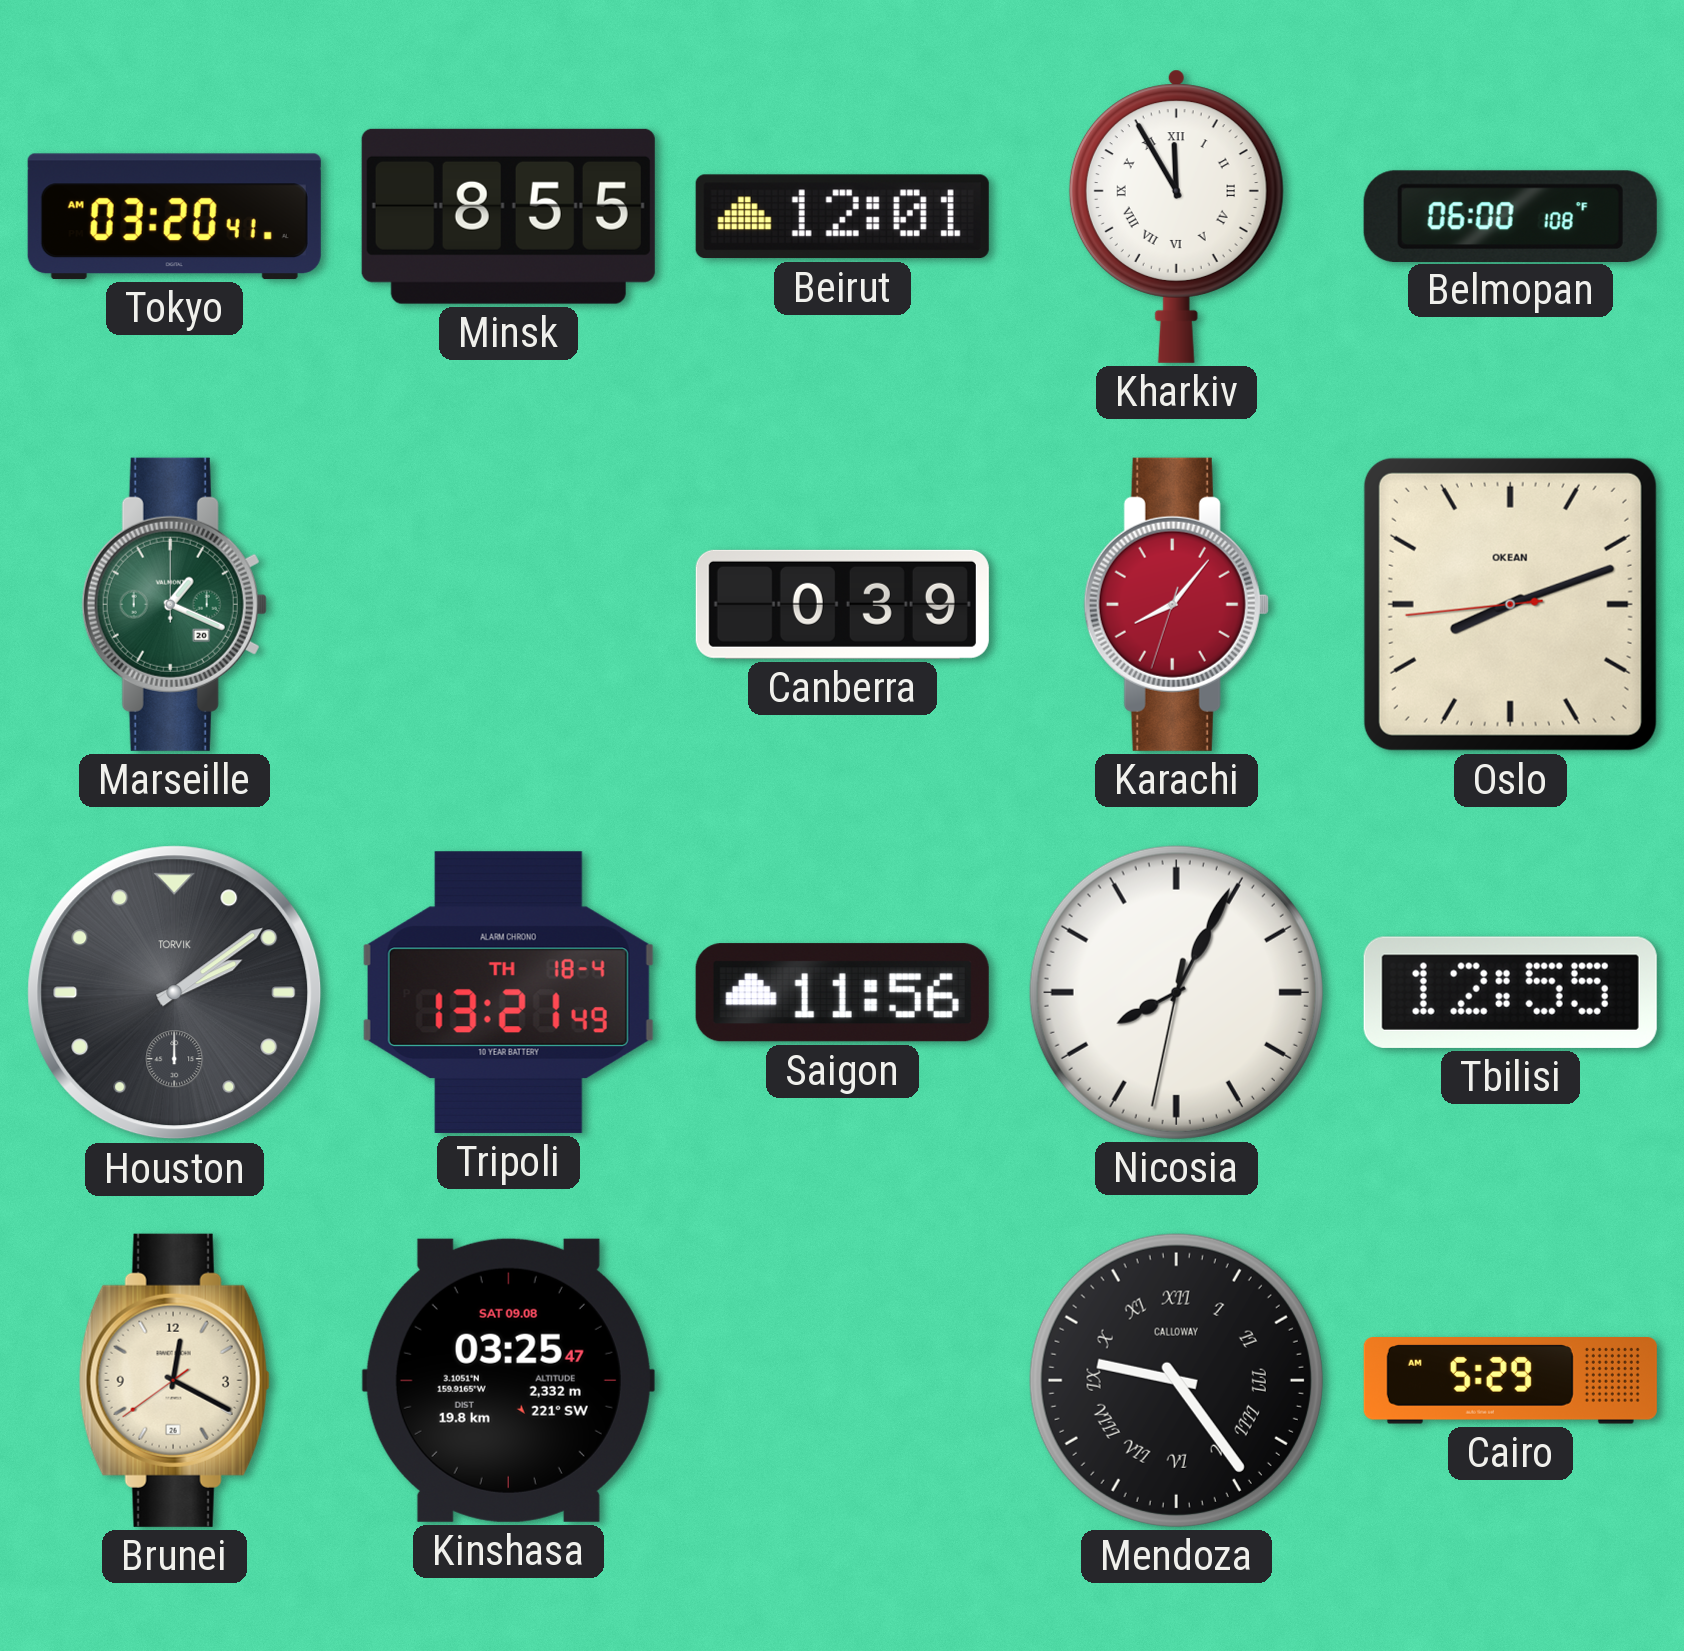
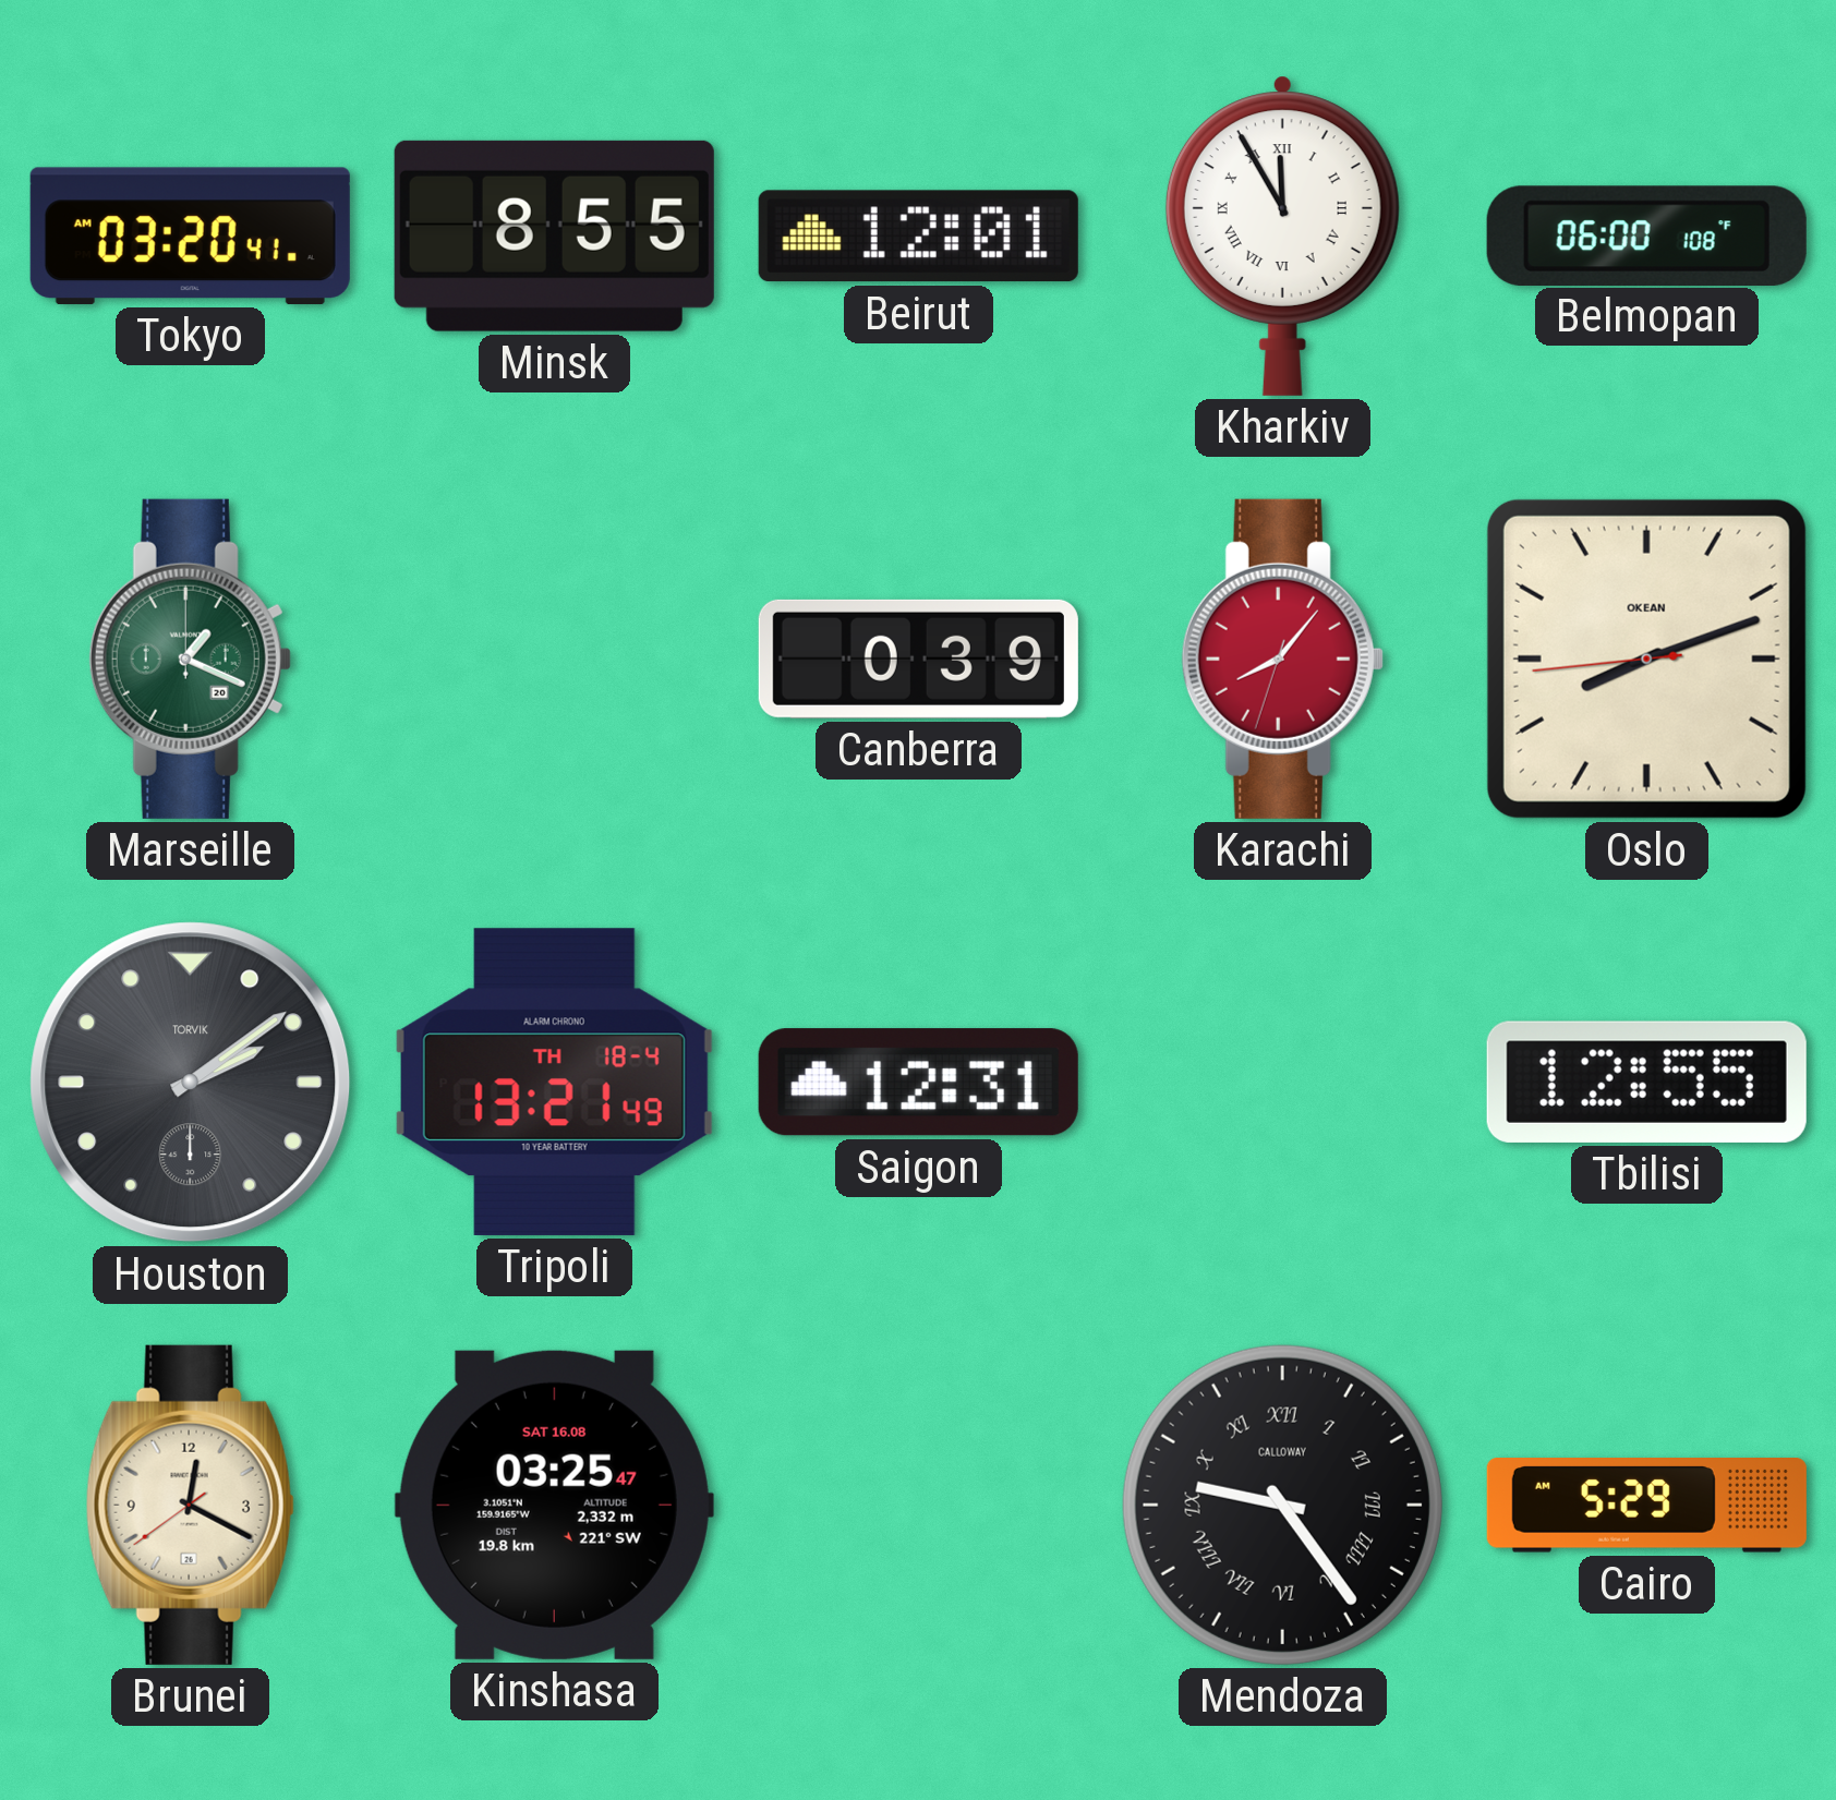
Saigon: 11:56 -> 12:31
Nicosia: 8:04 -> none
Kinshasa date: SAT 09.08 -> SAT 16.08
